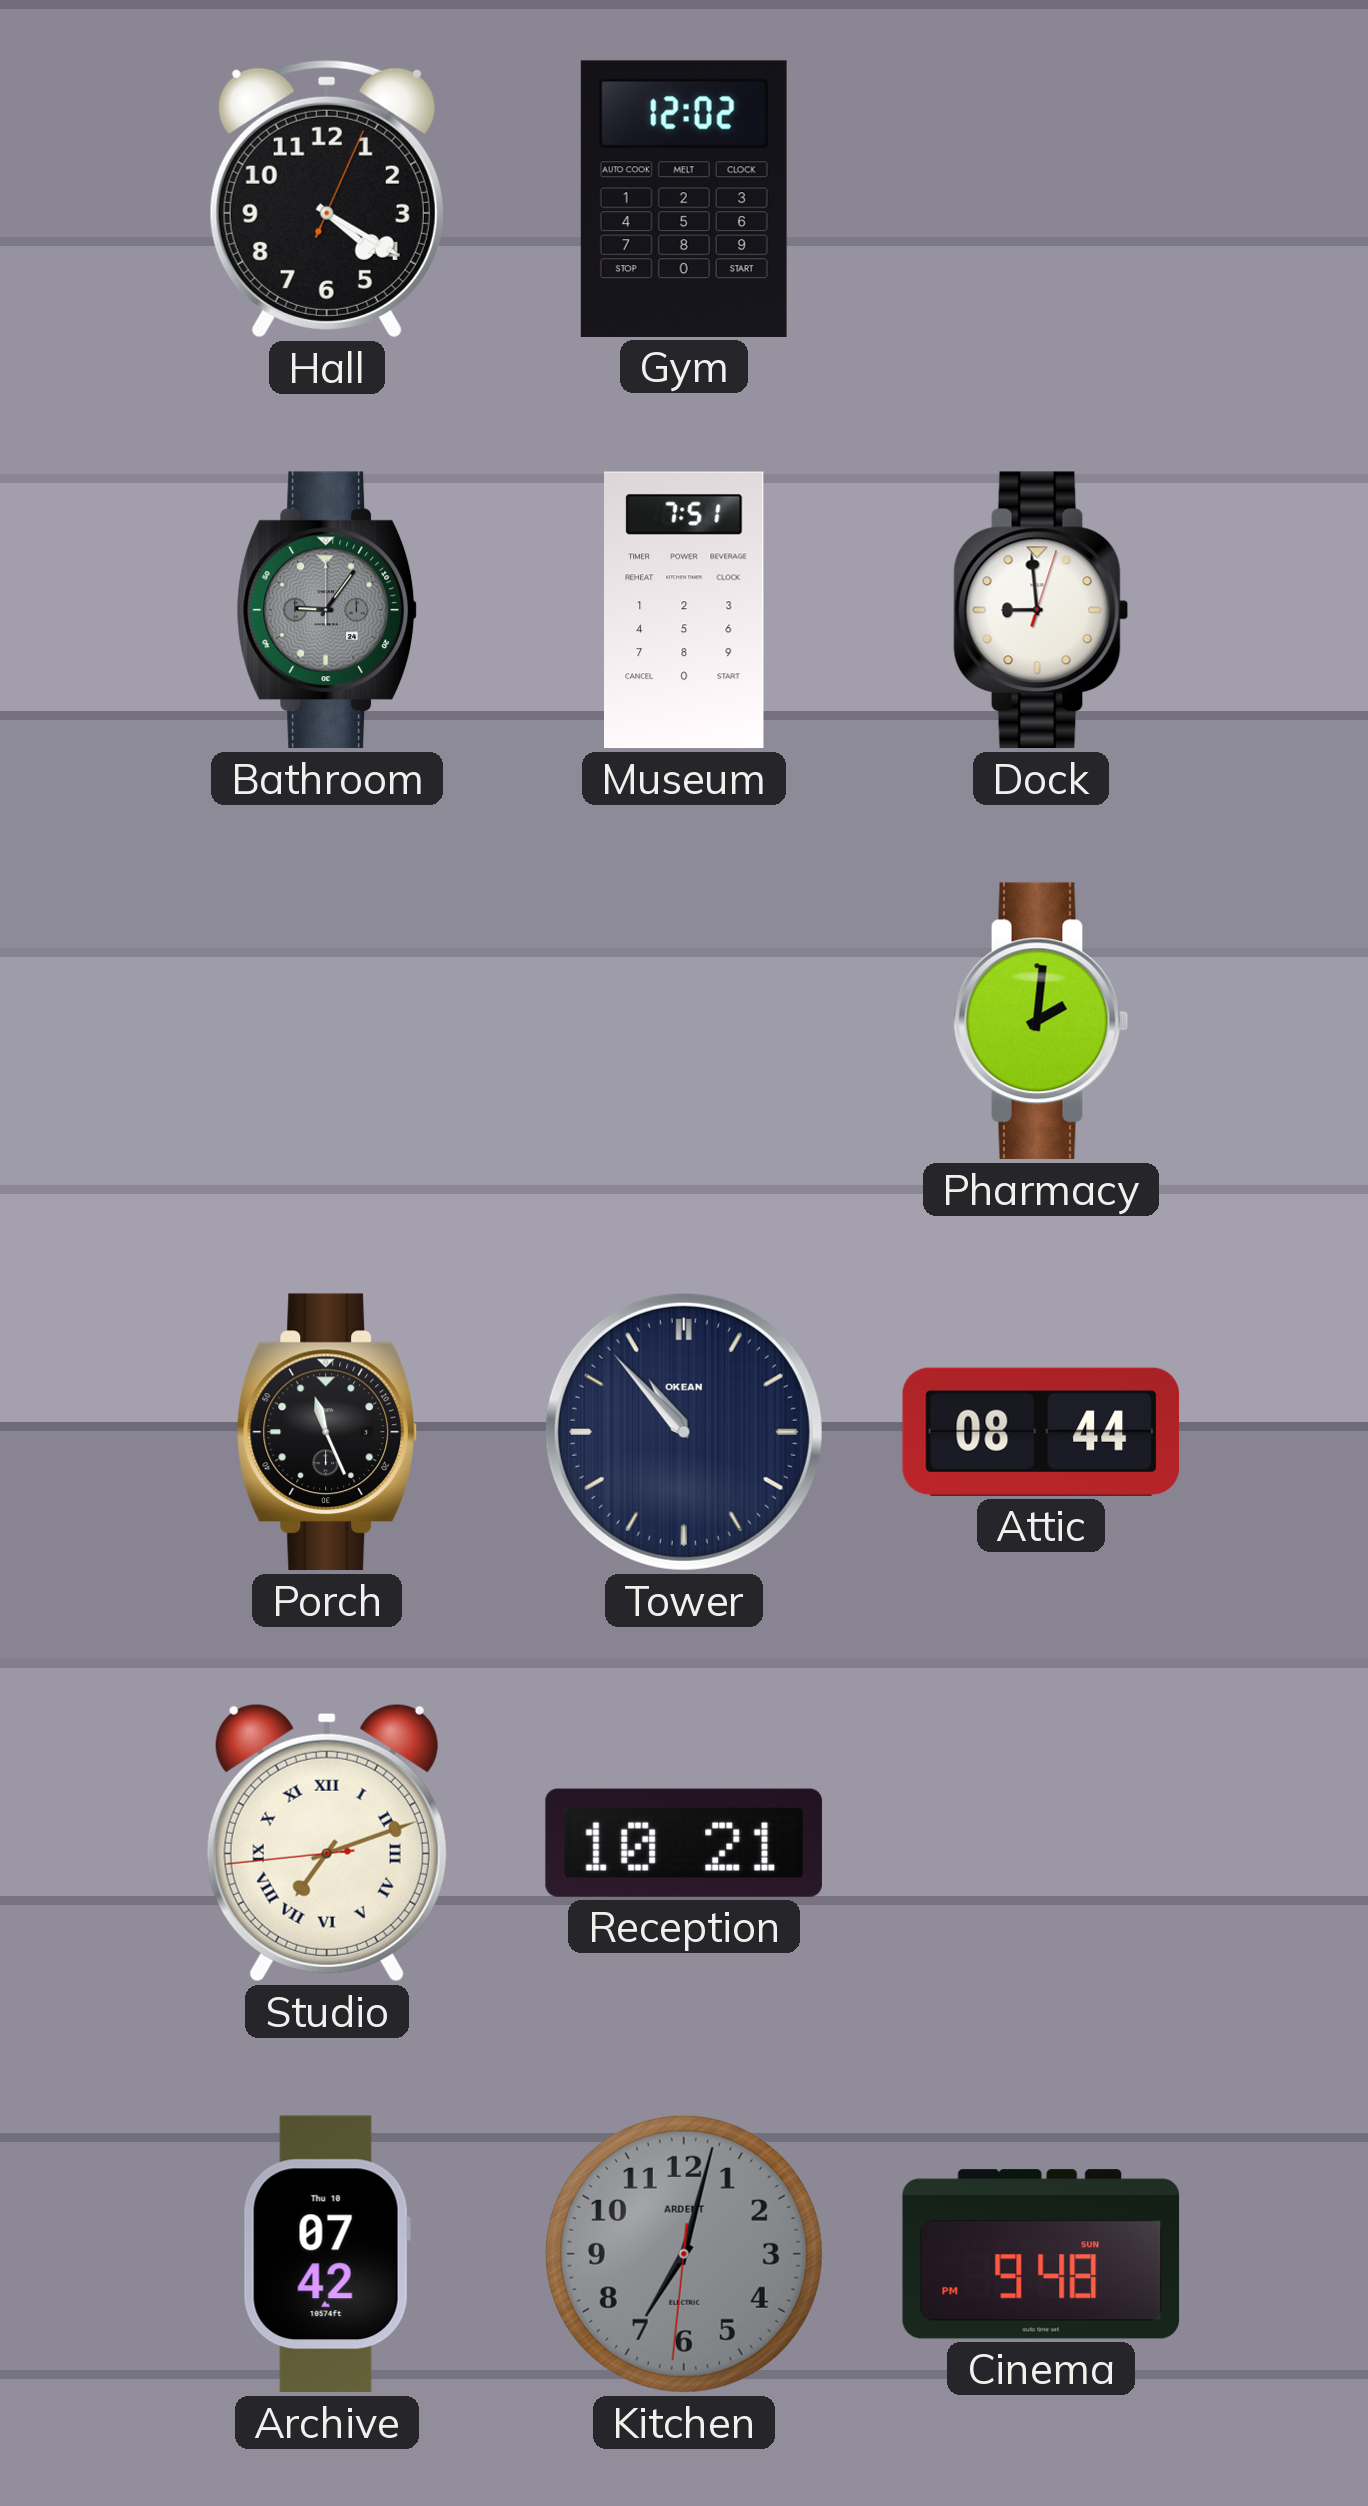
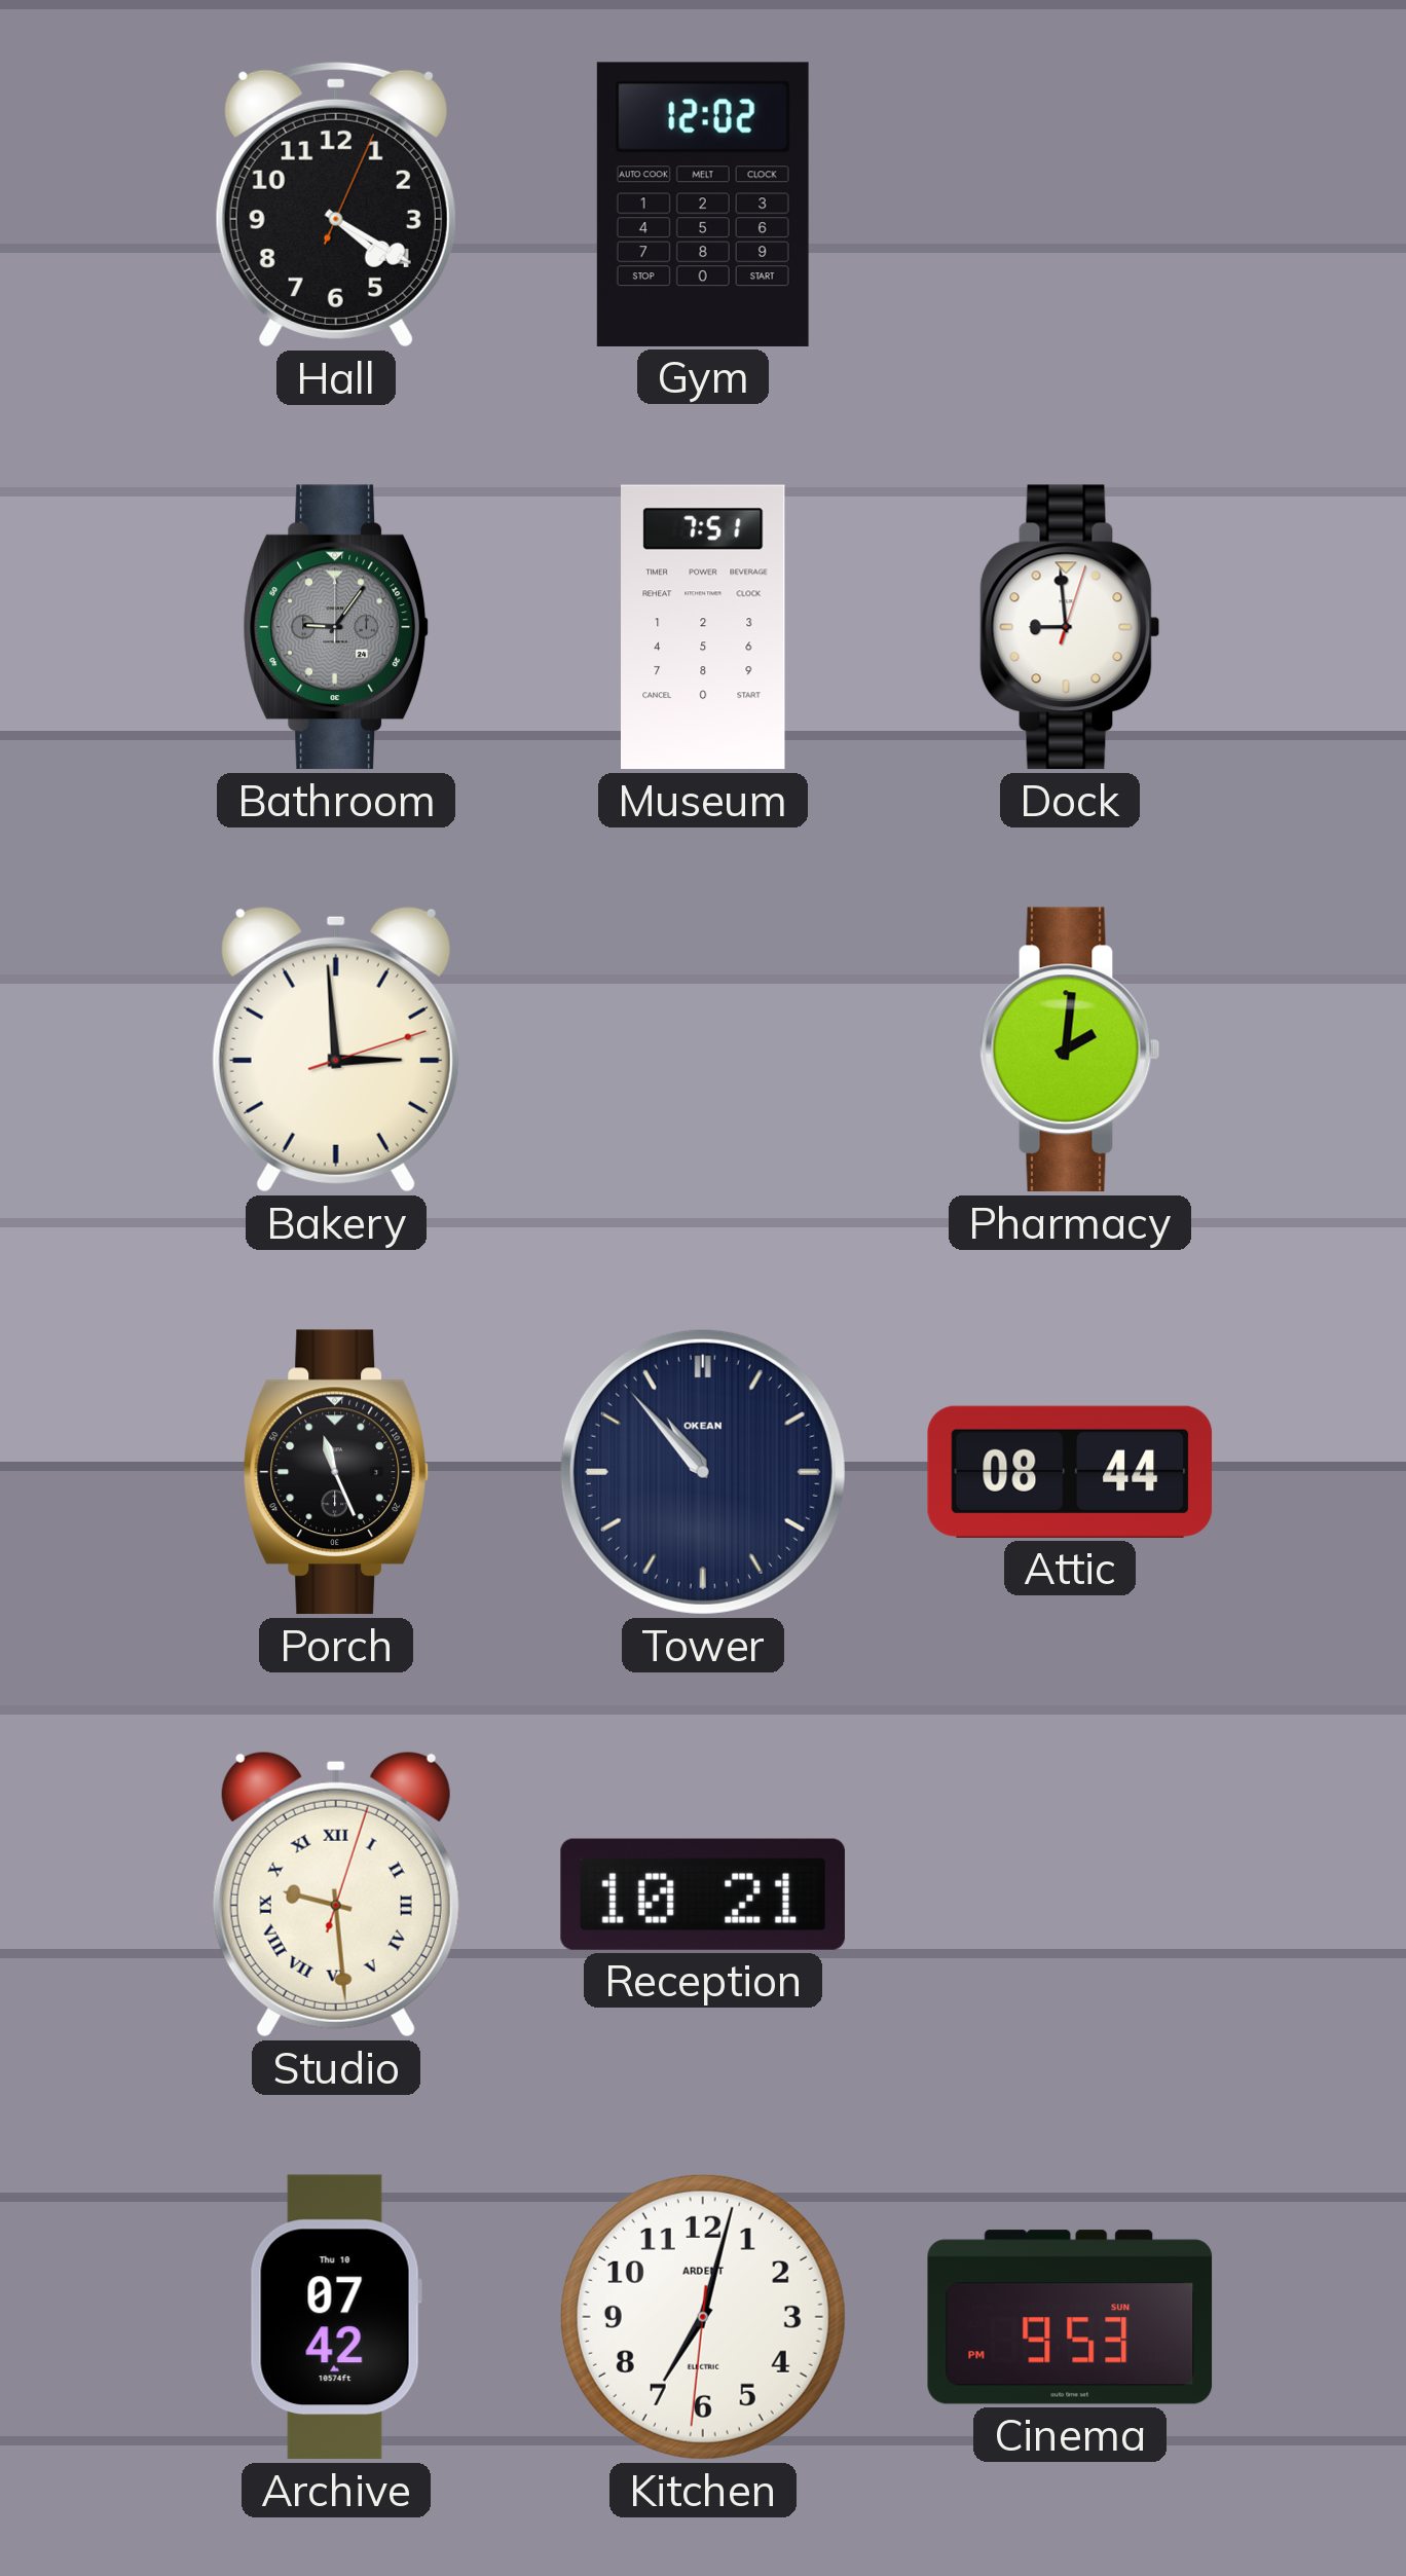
Bakery: none -> 2:59
Studio: 7:11 -> 9:29
Kitchen dial: grey -> white
Cinema: 9:48 -> 9:53
